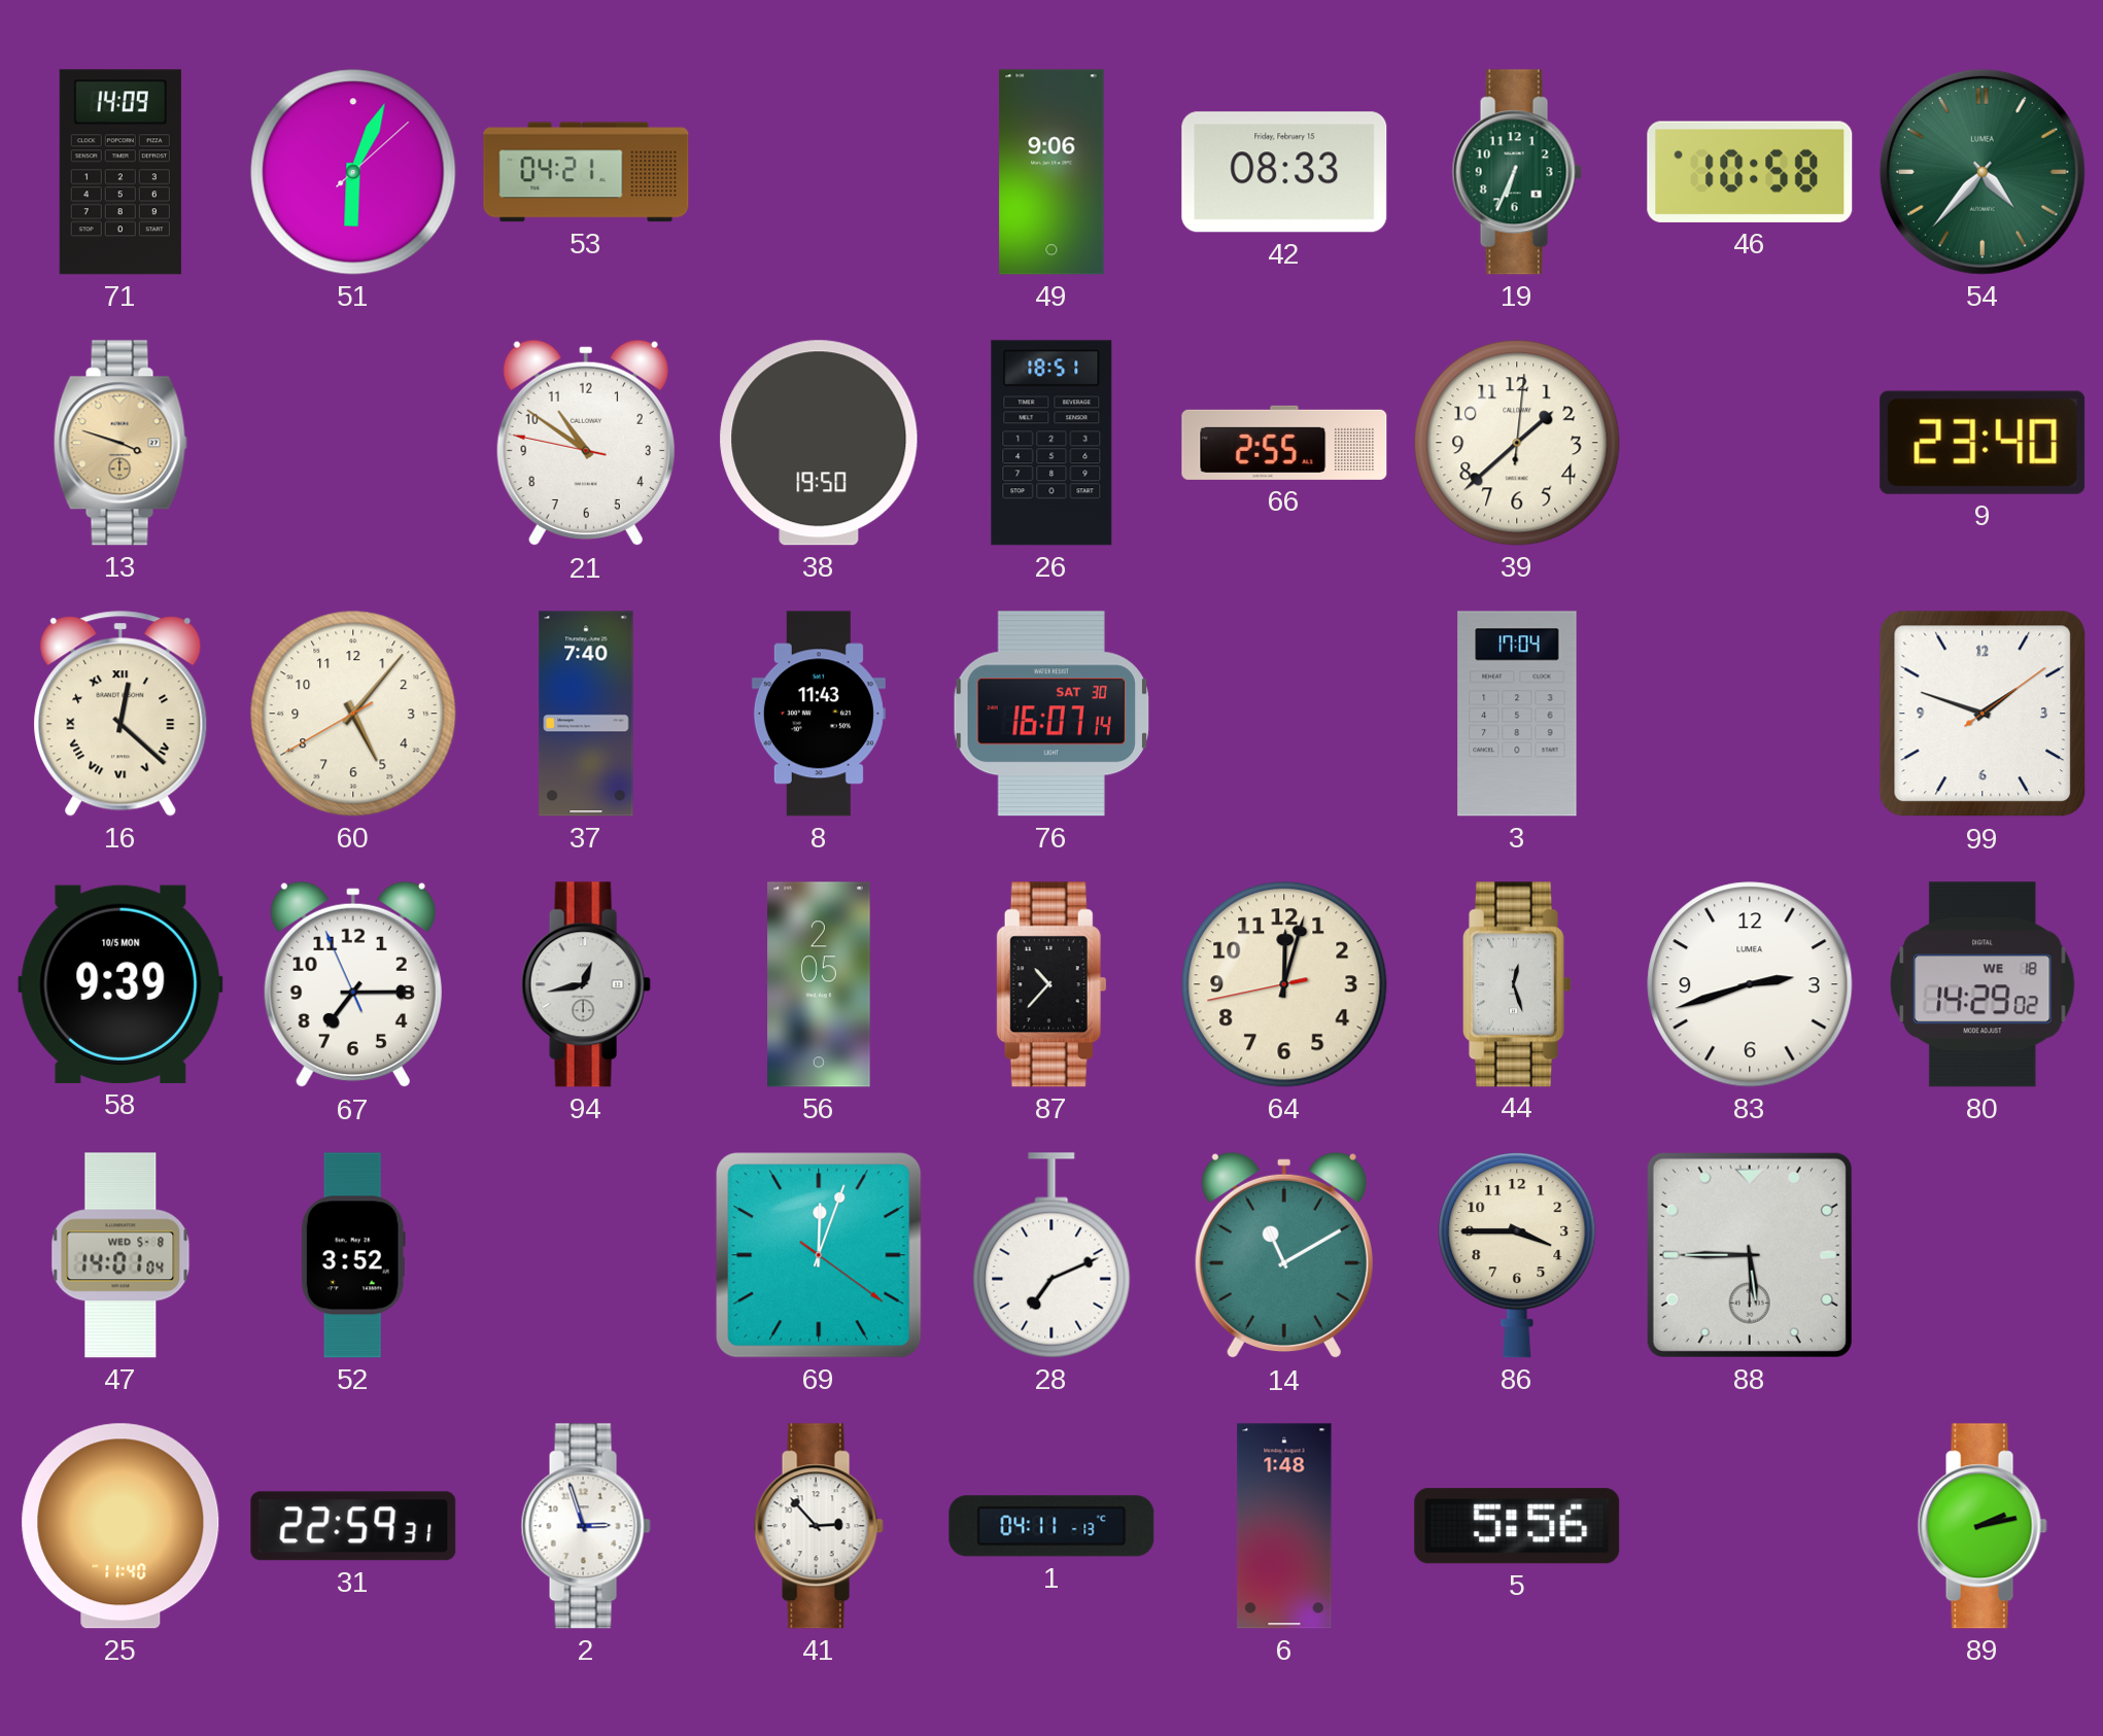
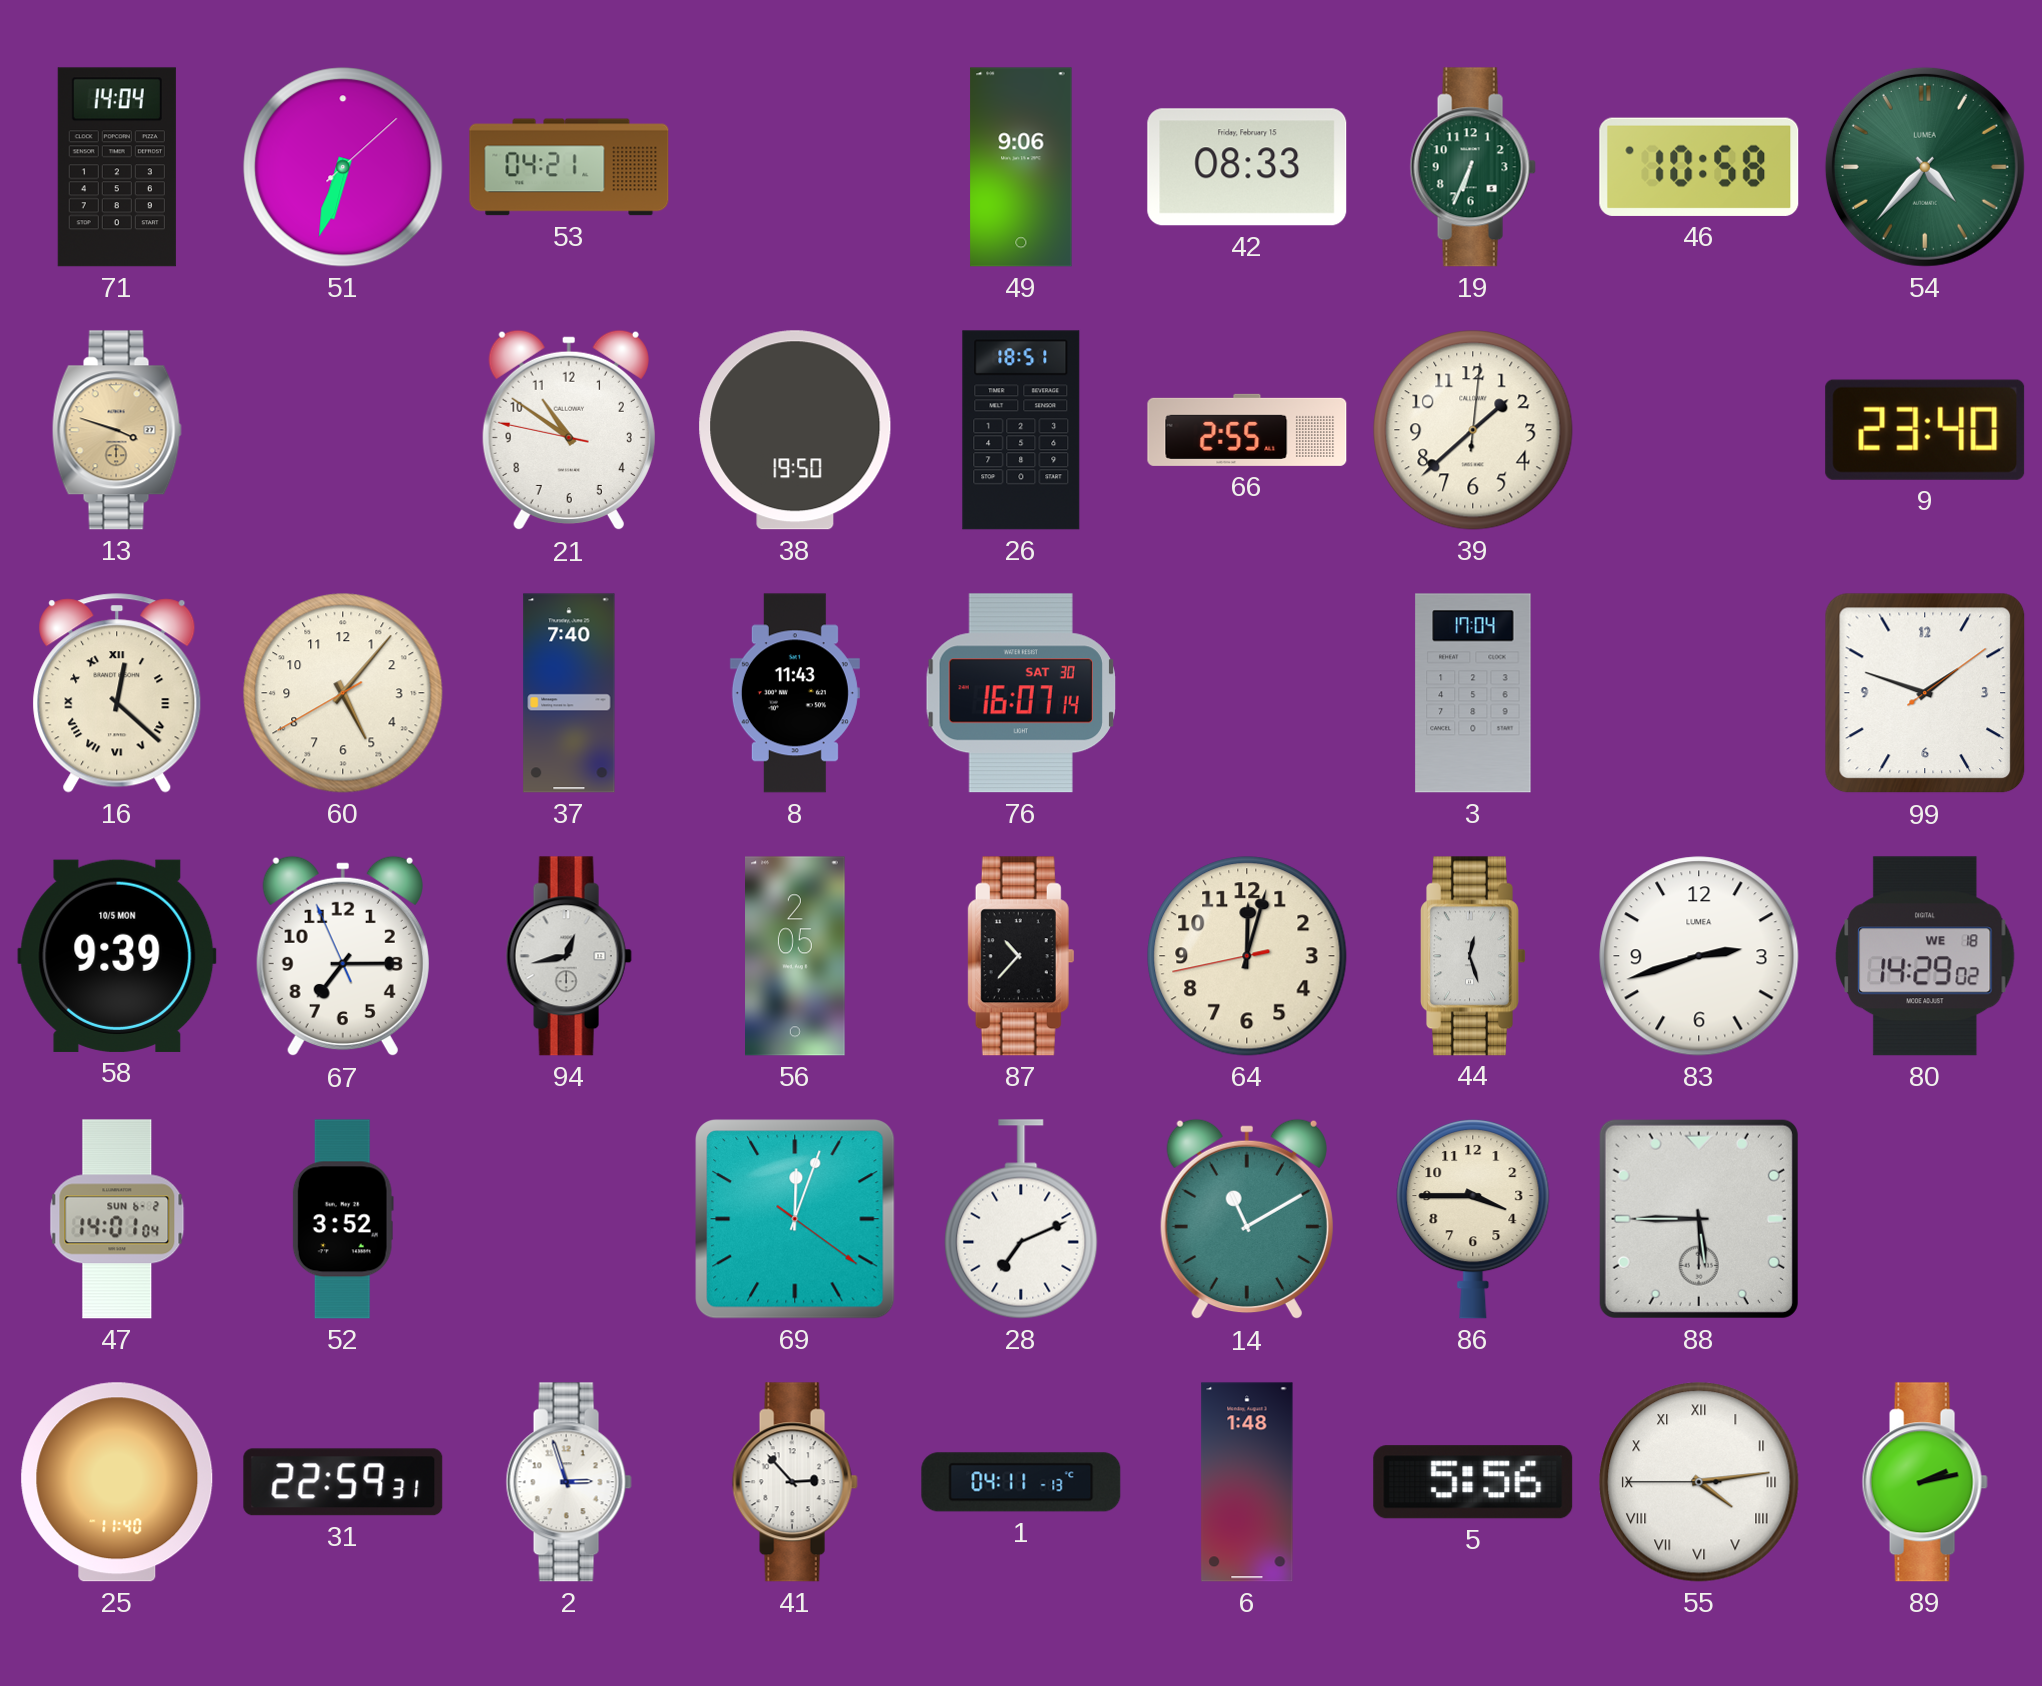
71: 14:09 -> 14:04
51: 6:04 -> 6:33
47 date: WED 5-8 -> SUN 6-2
55: none -> 4:13
